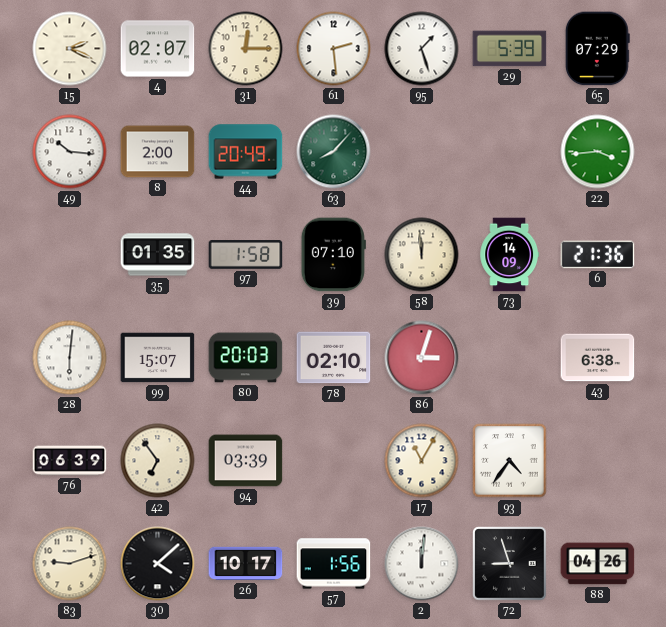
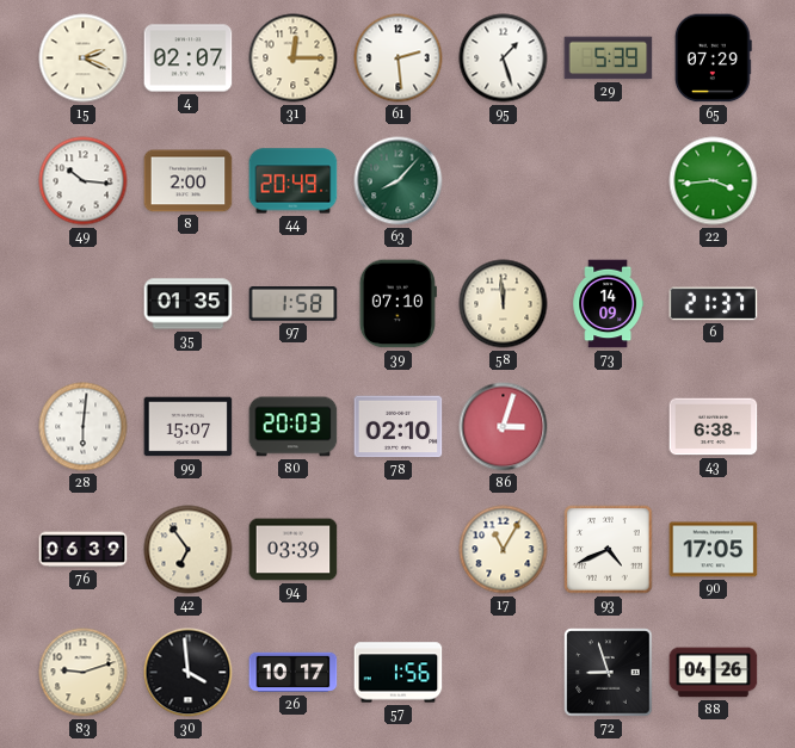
6: 21:36 -> 21:37
93: 4:36 -> 4:41
90: none -> 17:05
30: 4:08 -> 3:59
2: 12:01 -> none
